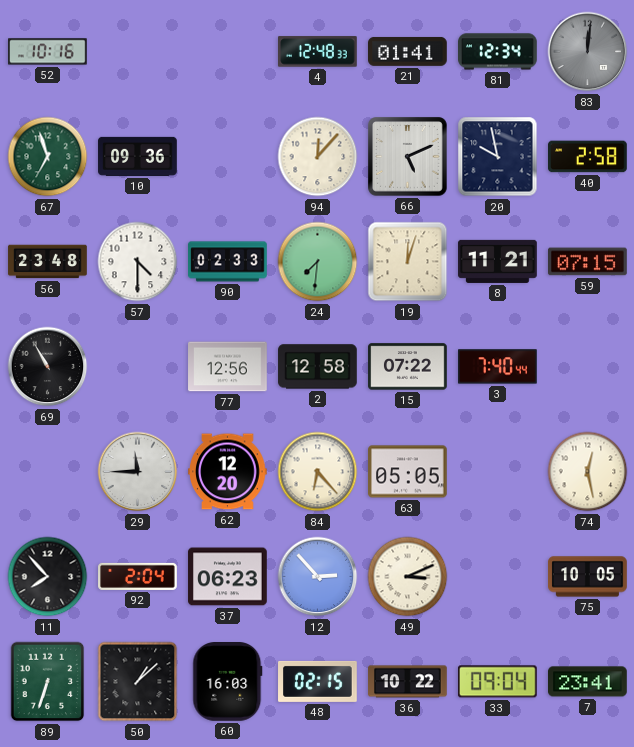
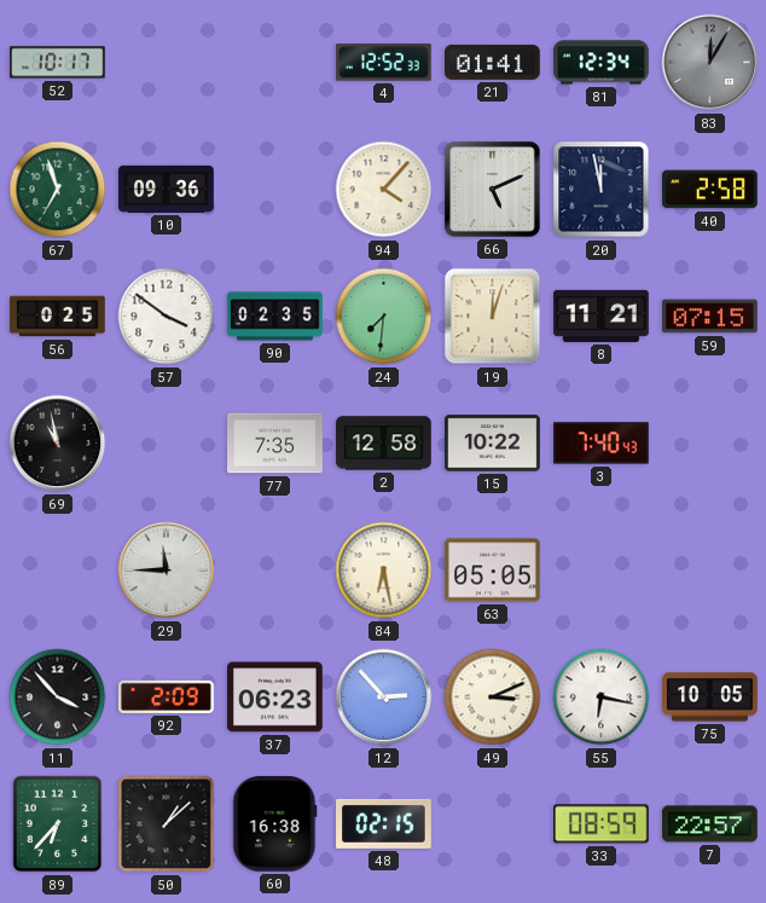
52: 10:16 -> 10:17
4: 12:48 -> 12:52
83: 12:01 -> 12:05
94: 12:07 -> 4:07
20: 9:58 -> 11:58
56: 23:48 -> 0:25
57: 4:30 -> 3:51
90: 02:33 -> 02:35
69: 10:55 -> 10:58
77: 12:56 -> 7:35
15: 07:22 -> 10:22
3: 7:40:44 -> 7:40:43
62: 12:20 -> none
84: 6:23 -> 6:28
74: 12:28 -> none
11: 7:53 -> 3:53
92: 2:04 -> 2:09
55: none -> 6:17
89: 6:33 -> 6:37
60: 16:03 -> 16:38
36: 10:22 -> none
33: 09:04 -> 08:59
7: 23:41 -> 22:57
